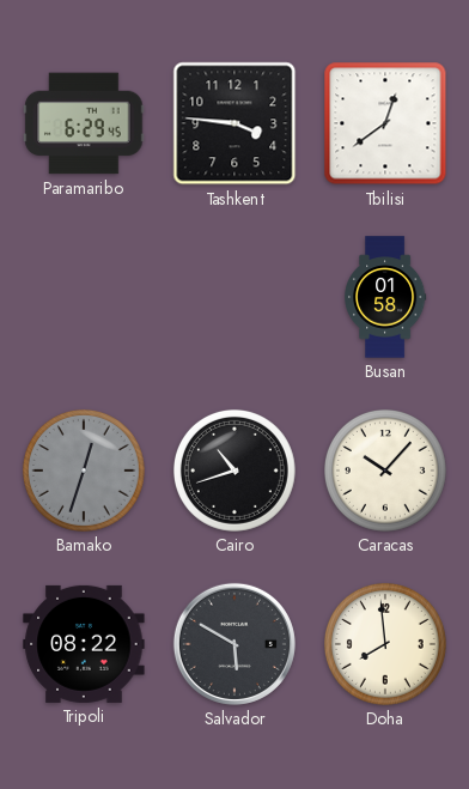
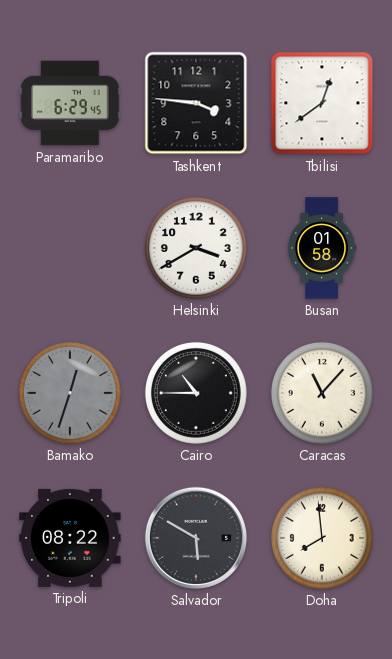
Helsinki: none -> 3:40
Cairo: 10:42 -> 10:45
Caracas: 10:07 -> 11:07
